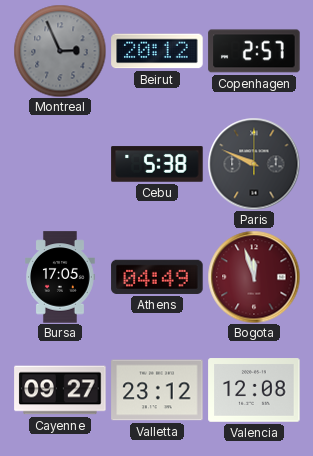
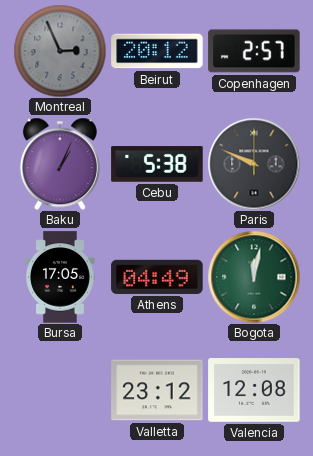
Baku: none -> 1:04
Bogota: 11:57 -> 12:02
Bogota dial: burgundy -> green
Cayenne: 09:27 -> none
